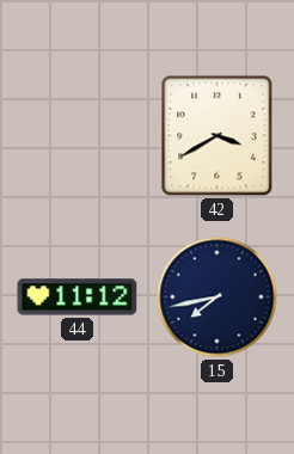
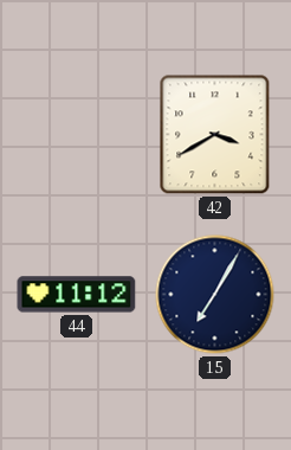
15: 7:43 -> 7:05
